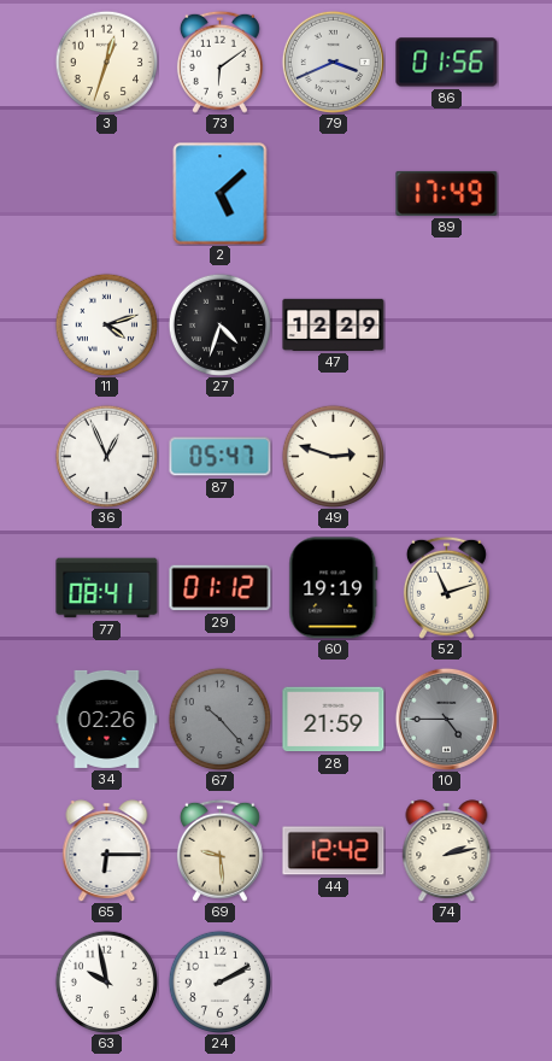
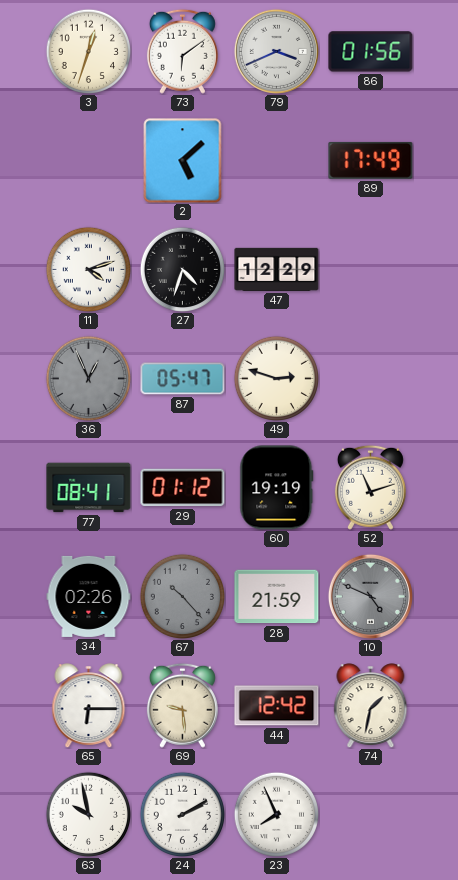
36 dial: white -> grey
10: 4:45 -> 4:49
74: 2:13 -> 1:32
23: none -> 7:56
